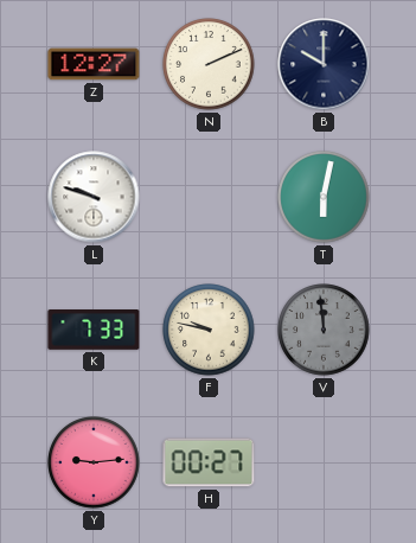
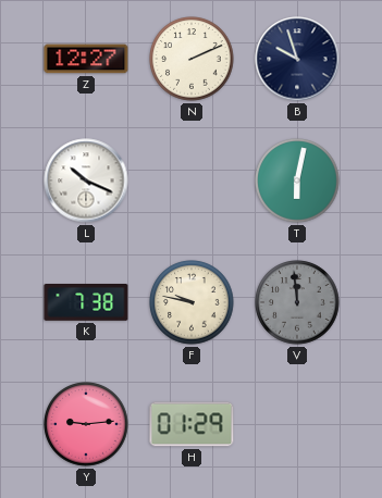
B: 10:00 -> 9:57
L: 9:48 -> 10:19
K: 7:33 -> 7:38
H: 00:27 -> 01:29
